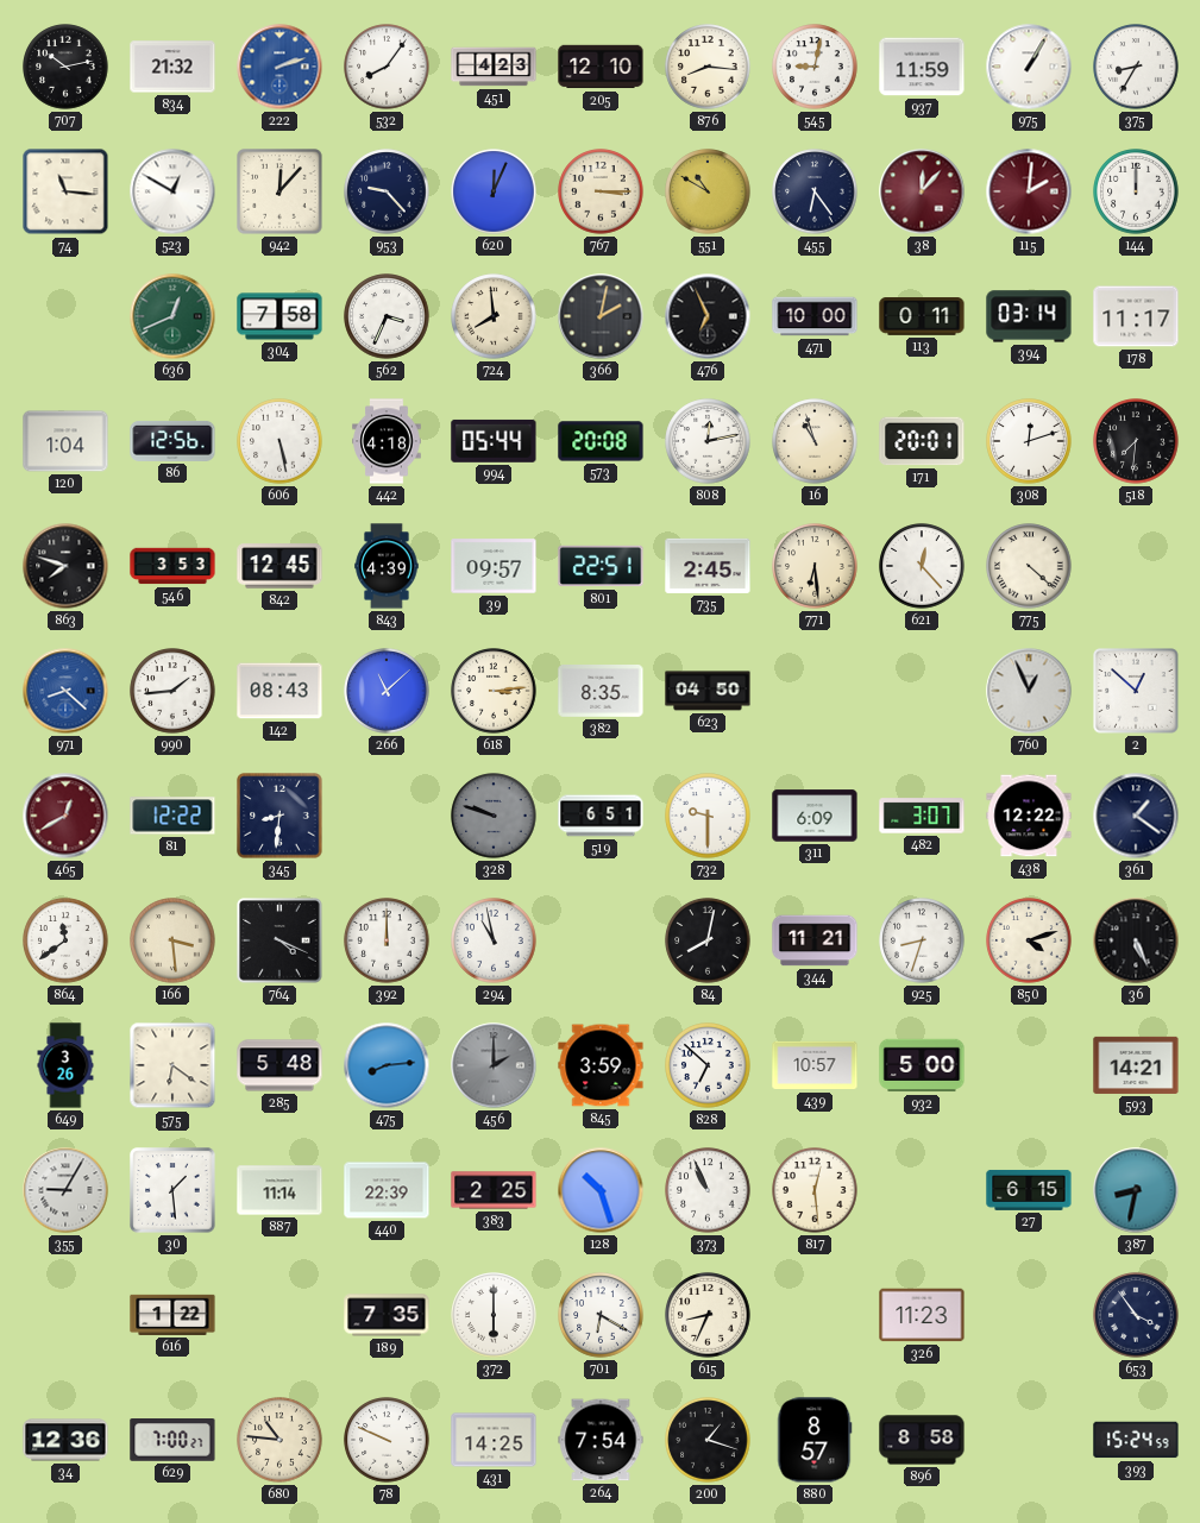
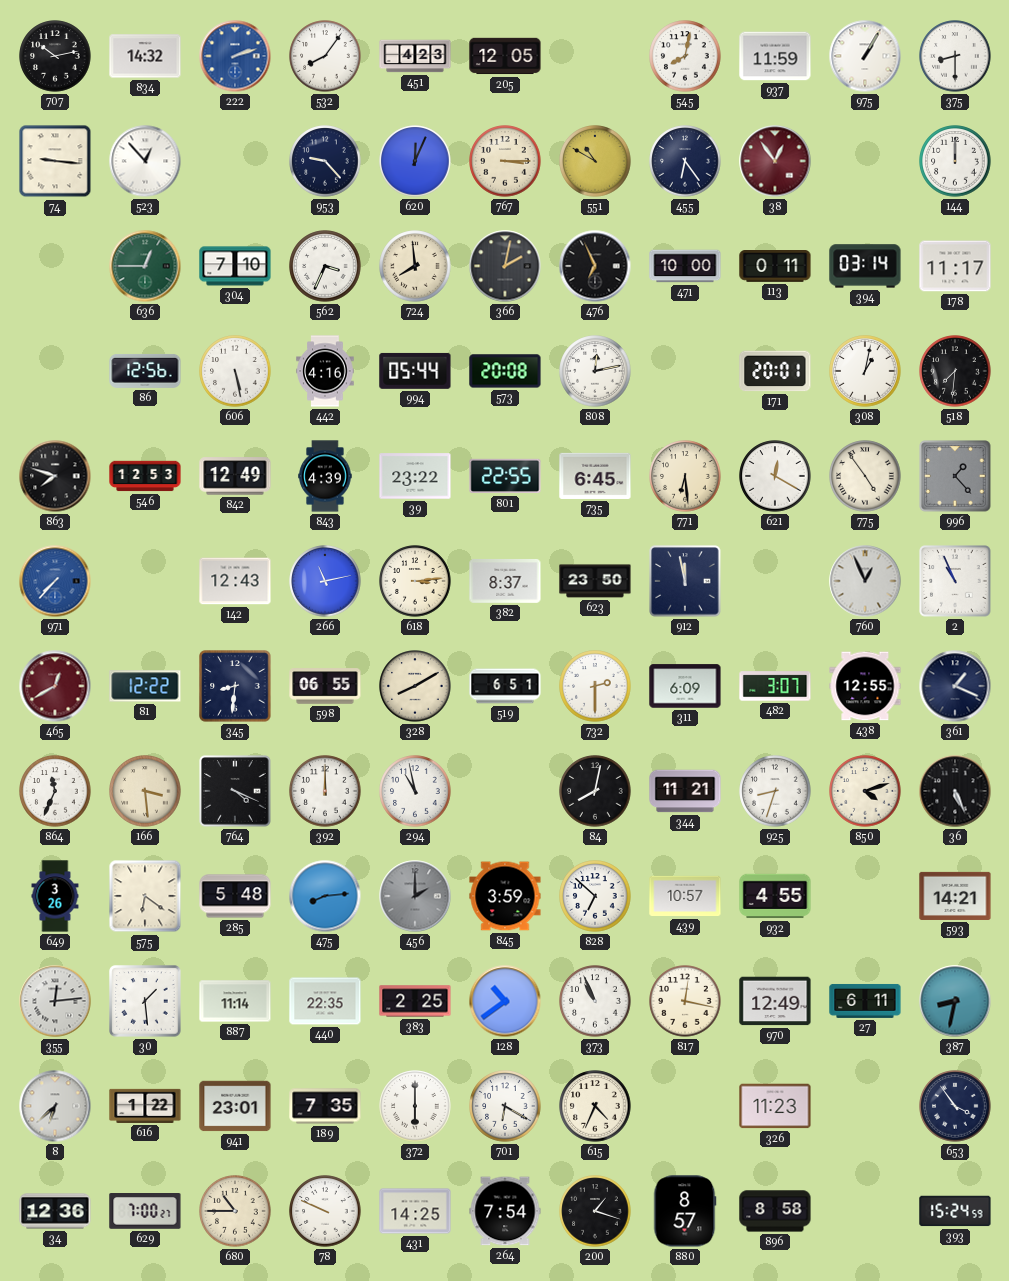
834: 21:32 -> 14:32
205: 12:10 -> 12:05
876: 8:16 -> none
545: 9:02 -> 8:02
375: 8:35 -> 8:30
74: 11:16 -> 9:16
523: 12:50 -> 12:53
942: 12:07 -> none
38: 12:07 -> 12:54
115: 2:01 -> none
636: 12:41 -> 12:45
304: 7:58 -> 7:10
120: 1:04 -> none
442: 4:18 -> 4:16
16: 10:57 -> none
308: 12:12 -> 1:02
546: 3:53 -> 12:53
842: 12:45 -> 12:49
39: 09:57 -> 23:22
801: 22:51 -> 22:55
735: 2:45 -> 6:45
621: 12:23 -> 12:20
775: 4:22 -> 4:54
996: none -> 1:23
971: 8:22 -> 7:37
990: 1:44 -> none
142: 08:43 -> 12:43
266: 11:08 -> 11:13
382: 8:35 -> 8:37
623: 04:50 -> 23:50
912: none -> 11:58
2: 12:52 -> 10:56
598: none -> 06:55
328: 9:48 -> 8:10
328 dial: grey -> cream
732: 9:30 -> 2:30
438: 12:22 -> 12:55
361: 1:21 -> 1:19
864: 11:39 -> 11:34
932: 5:00 -> 4:55
355: 9:05 -> 12:14
440: 22:39 -> 22:35
128: 10:27 -> 10:39
817: 12:29 -> 12:17
970: none -> 12:49
27: 6:15 -> 6:11
8: none -> 6:38
941: none -> 23:01
615: 8:34 -> 4:34
680: 10:46 -> 10:45
